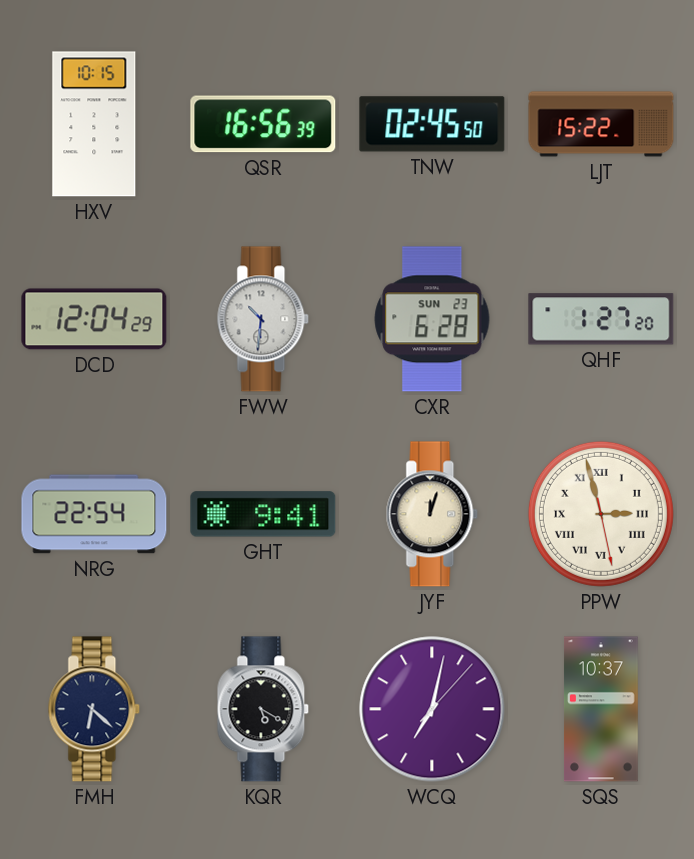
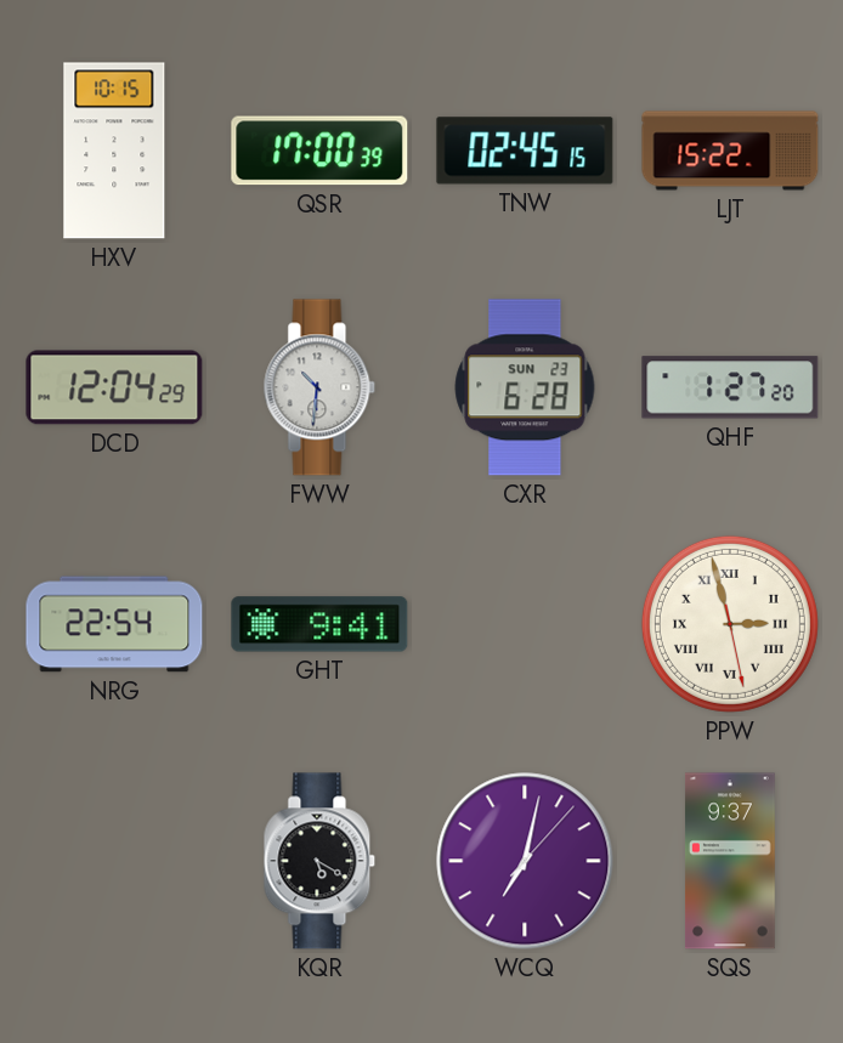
QSR: 16:56 -> 17:00
TNW: 02:45:50 -> 02:45:15
JYF: 12:03 -> none
FMH: 6:22 -> none
SQS: 10:37 -> 9:37
